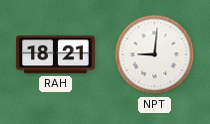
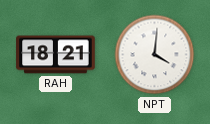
NPT: 9:01 -> 4:01
